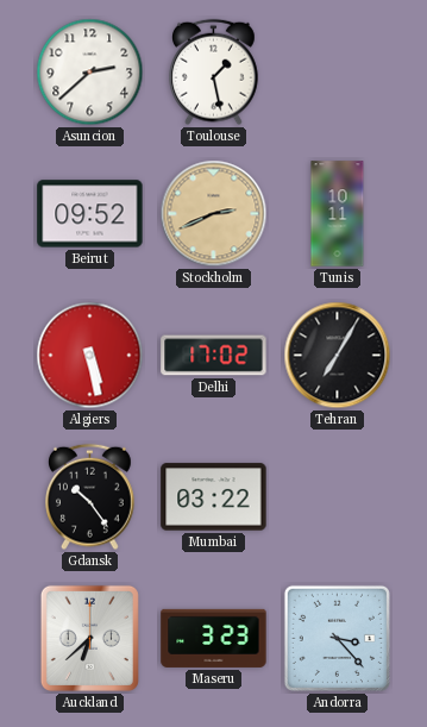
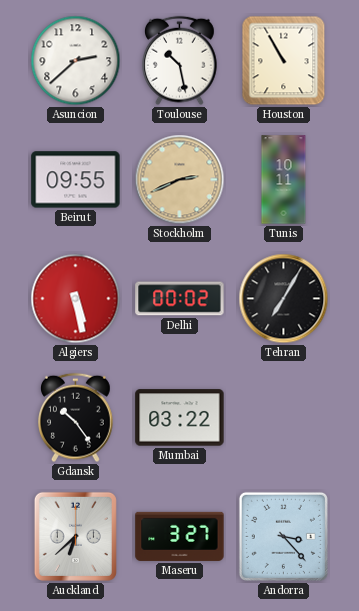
Toulouse: 1:28 -> 10:28
Houston: none -> 10:55
Beirut: 09:52 -> 09:55
Delhi: 17:02 -> 00:02
Maseru: 3:23 -> 3:27
